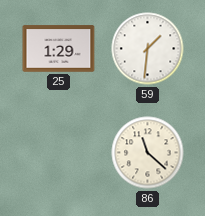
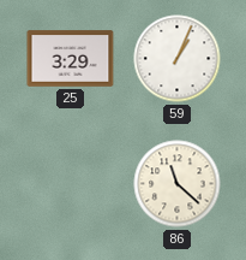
25: 1:29 -> 3:29
59: 1:31 -> 1:04
